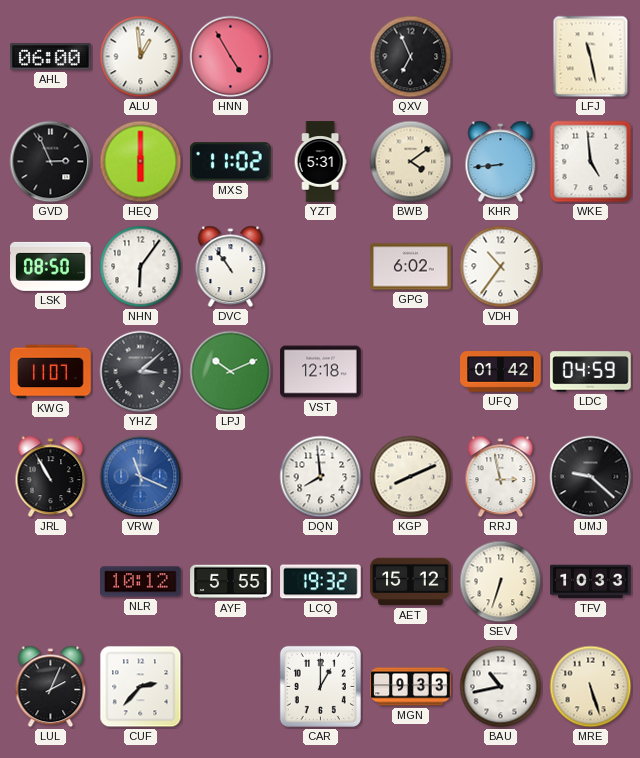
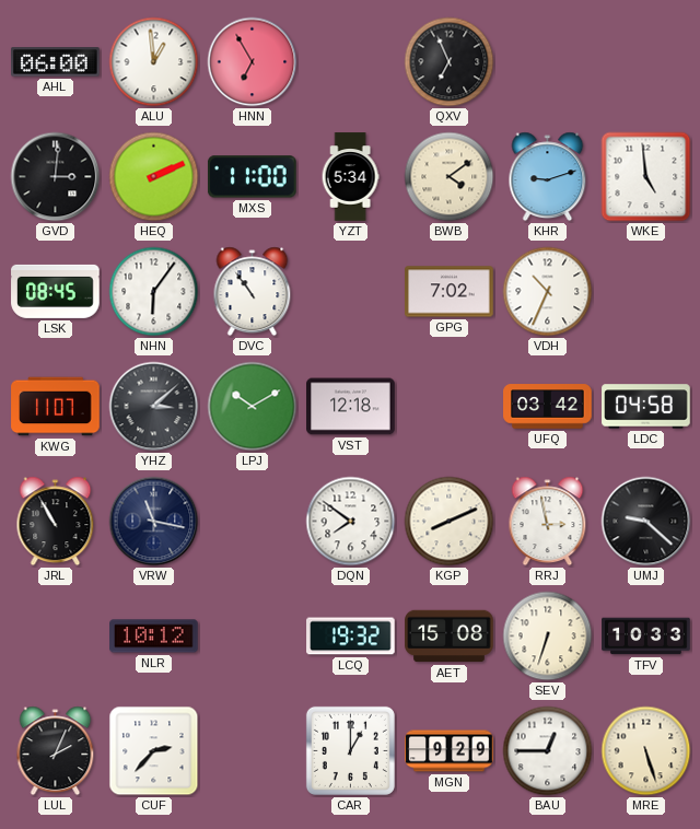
HNN: 4:55 -> 6:55
LFJ: 11:28 -> none
GVD: 2:56 -> 3:01
HEQ: 6:00 -> 2:11
MXS: 11:02 -> 11:00
YZT: 5:31 -> 5:34
KHR: 8:44 -> 9:12
LSK: 08:50 -> 08:45
GPG: 6:02 -> 7:02
VDH: 10:36 -> 10:34
LPJ: 10:11 -> 10:10
UFQ: 01:42 -> 03:42
LDC: 04:59 -> 04:58
VRW: 11:19 -> 11:17
VRW dial: blue -> navy
DQN: 7:59 -> 7:51
AYF: 5:55 -> none
AET: 15:12 -> 15:08
MGN: 9:33 -> 9:29
BAU: 10:43 -> 12:45
